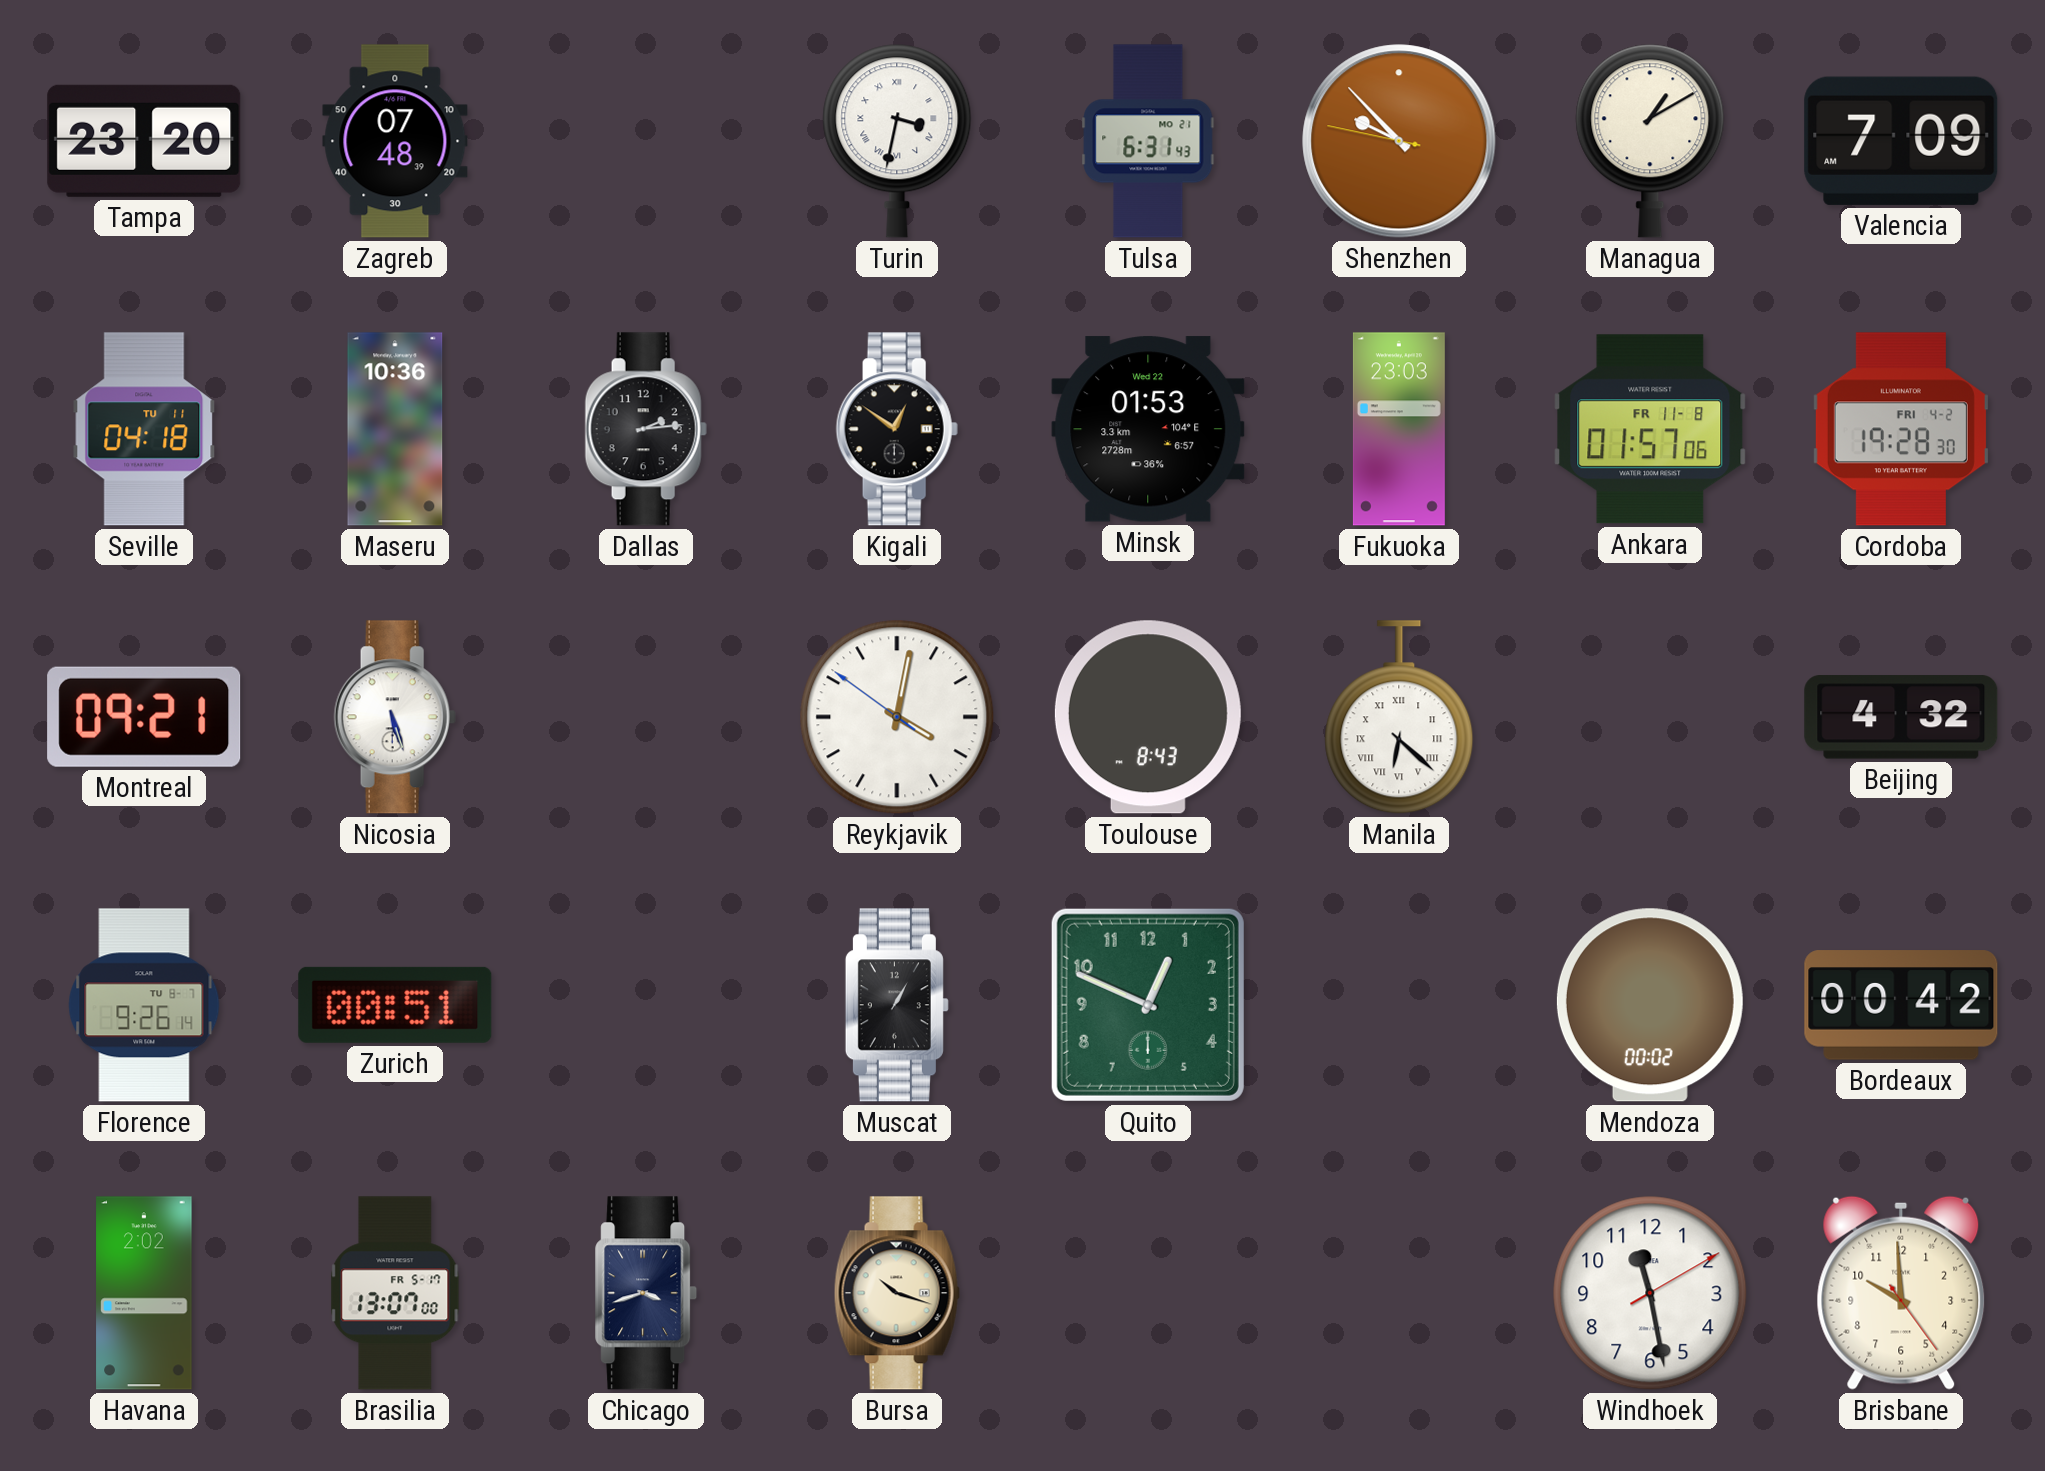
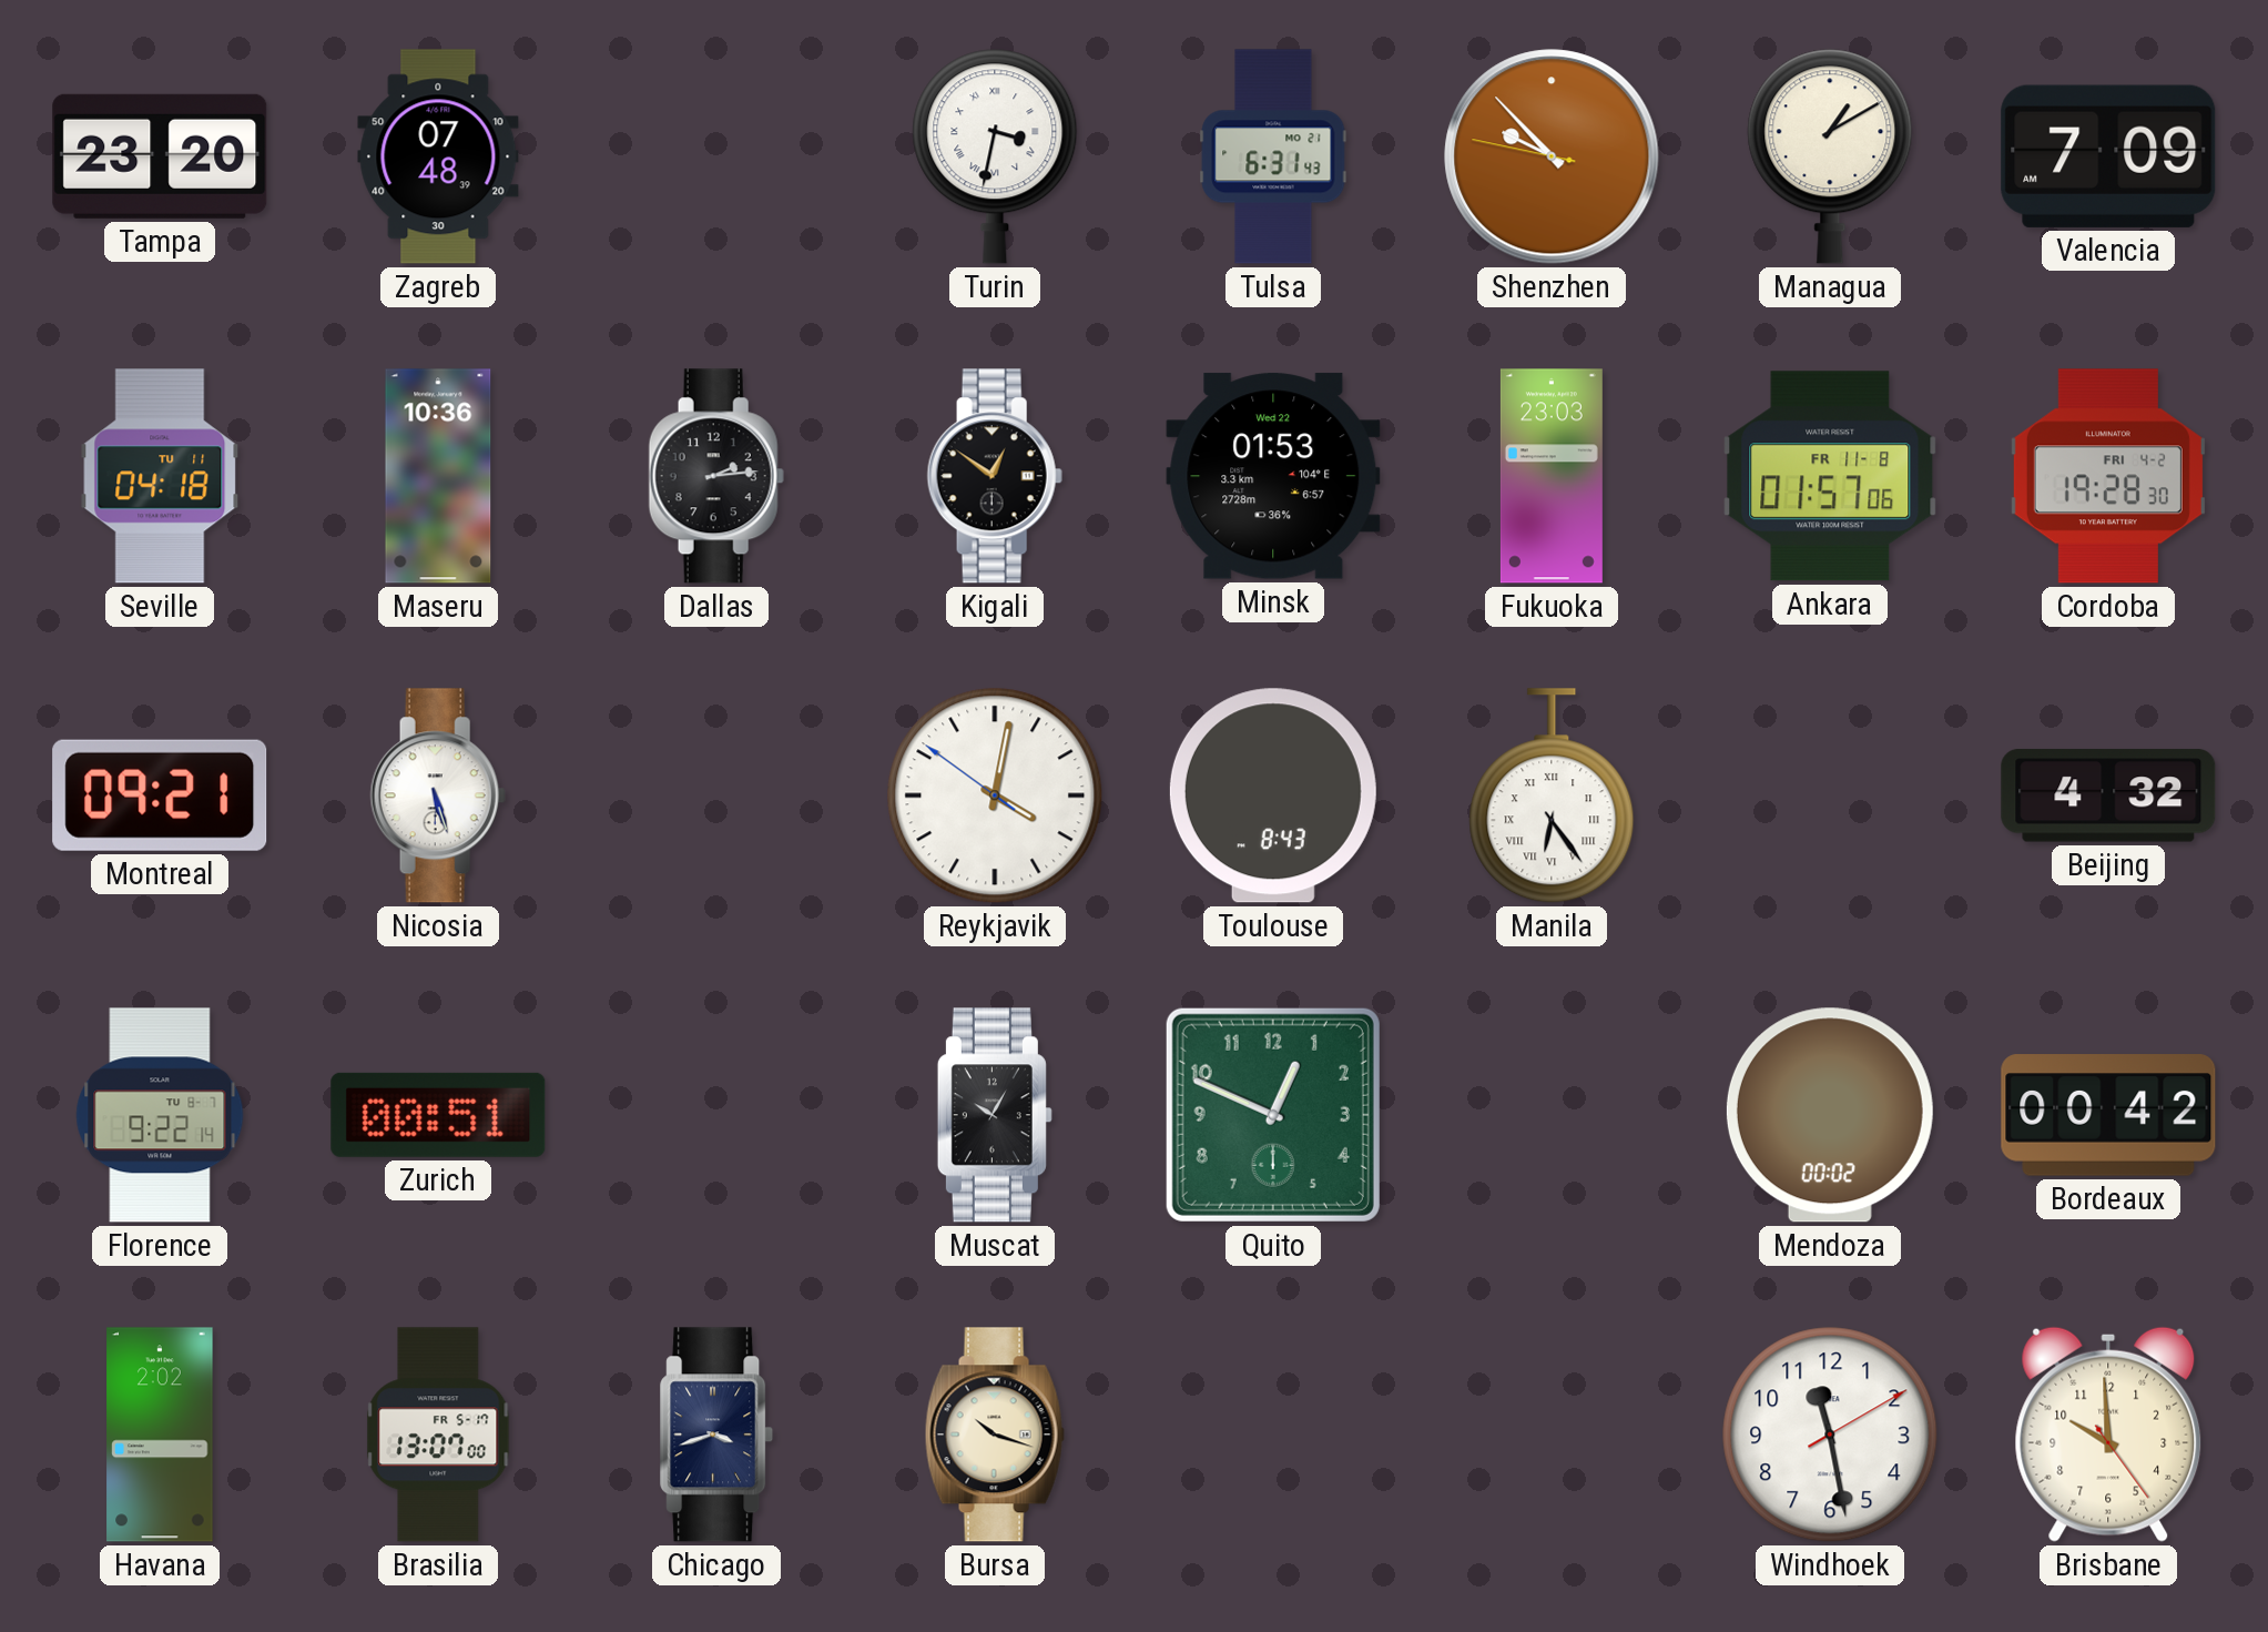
Manila: 6:22 -> 6:24
Florence: 9:26 -> 9:22
Muscat: 1:05 -> 10:05
